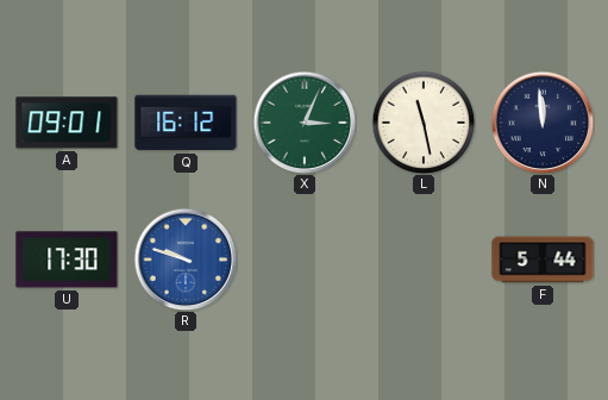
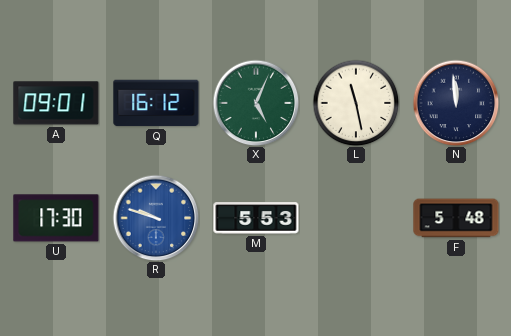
X: 3:04 -> 5:04
M: none -> 5:53
F: 5:44 -> 5:48
